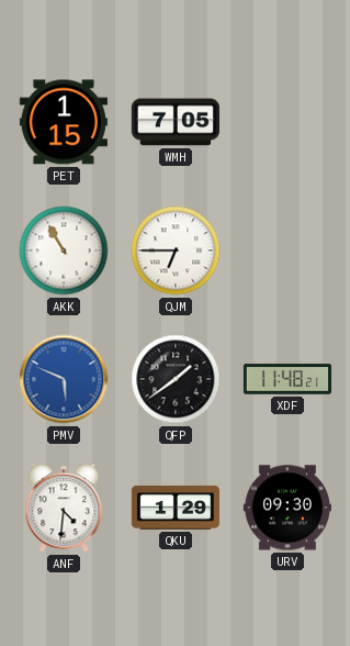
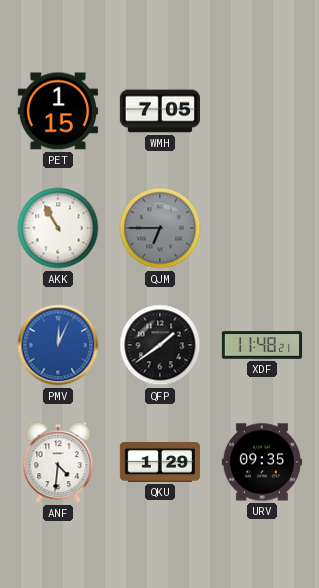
QJM dial: white -> grey
PMV: 5:49 -> 12:04
URV: 09:30 -> 09:35
